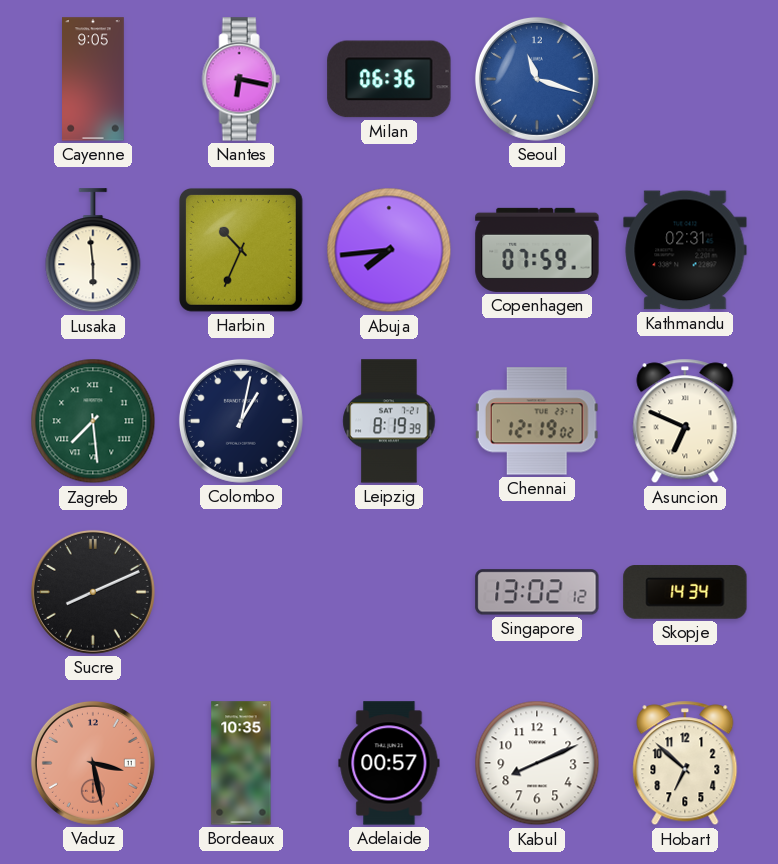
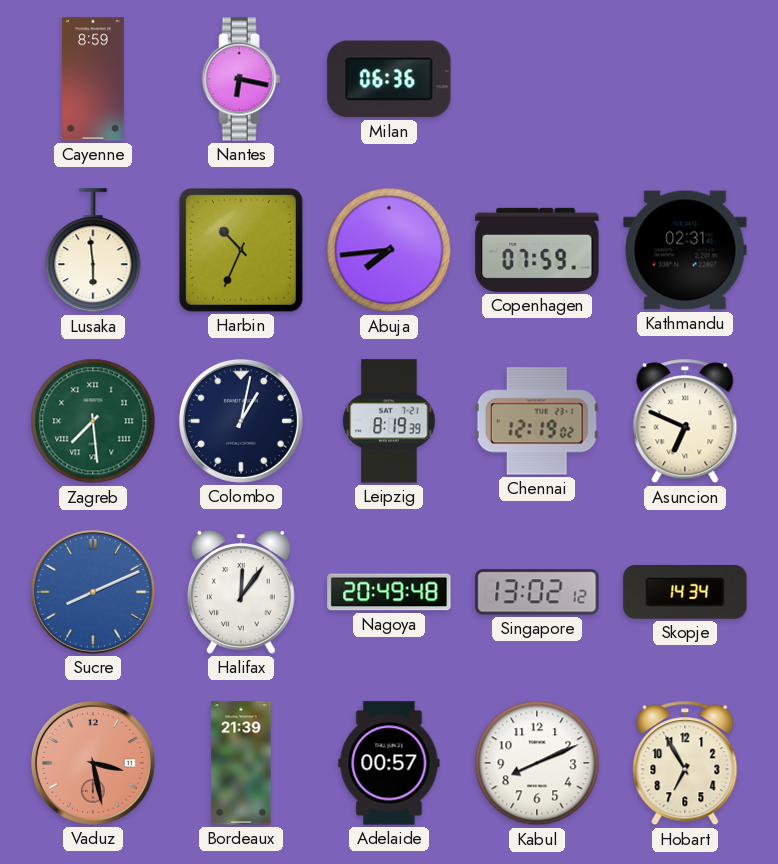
Cayenne: 9:05 -> 8:59
Seoul: 11:18 -> none
Sucre dial: black -> blue
Halifax: none -> 12:06
Nagoya: none -> 20:49
Bordeaux: 10:35 -> 21:39
Hobart: 6:52 -> 6:55
